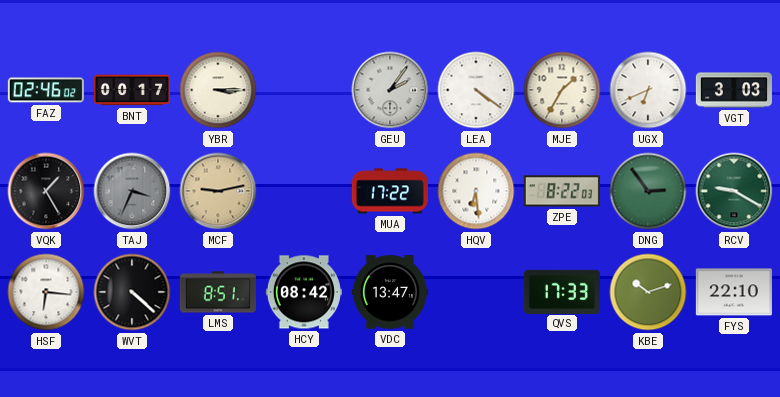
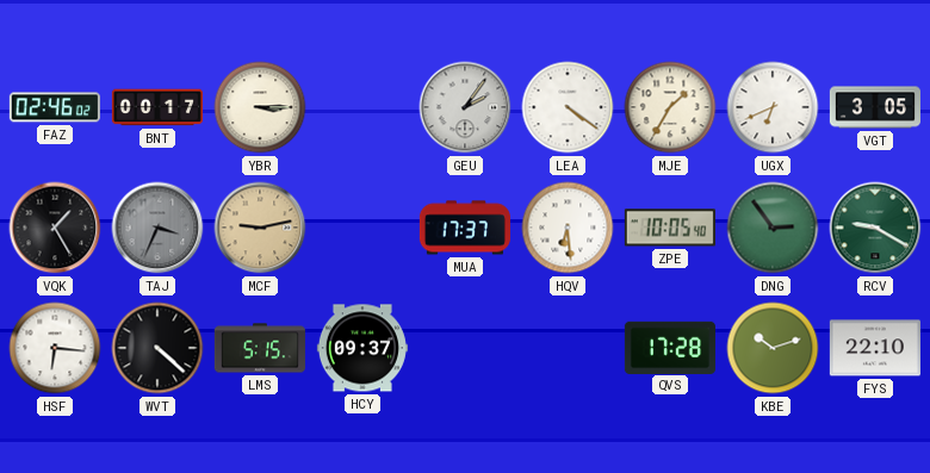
VGT: 3:03 -> 3:05
MUA: 17:22 -> 17:37
ZPE: 8:22 -> 10:05
LMS: 8:51 -> 5:15
HCY: 08:42 -> 09:37
VDC: 13:47 -> none
QVS: 17:33 -> 17:28
